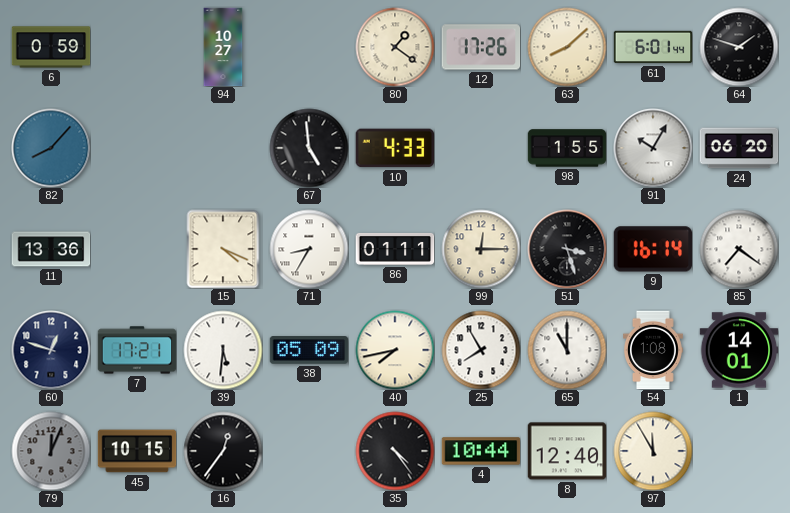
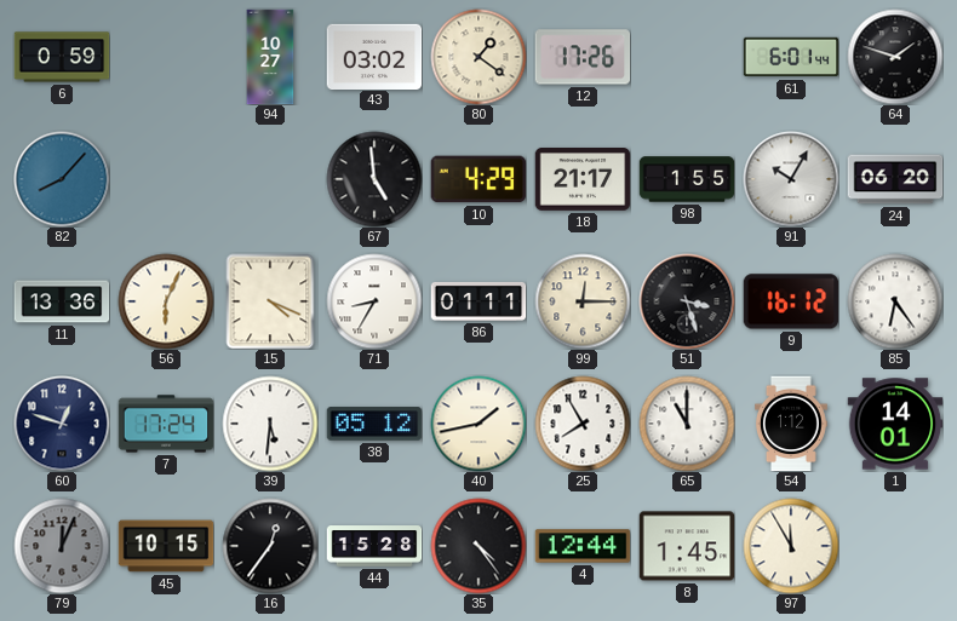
43: none -> 03:02
63: 8:08 -> none
10: 4:33 -> 4:29
18: none -> 21:17
56: none -> 6:04
9: 16:14 -> 16:12
85: 7:21 -> 6:24
7: 17:21 -> 17:24
38: 05:09 -> 05:12
40: 7:43 -> 1:43
54: 1:08 -> 1:12
44: none -> 15:28
4: 10:44 -> 12:44
8: 12:40 -> 1:45
